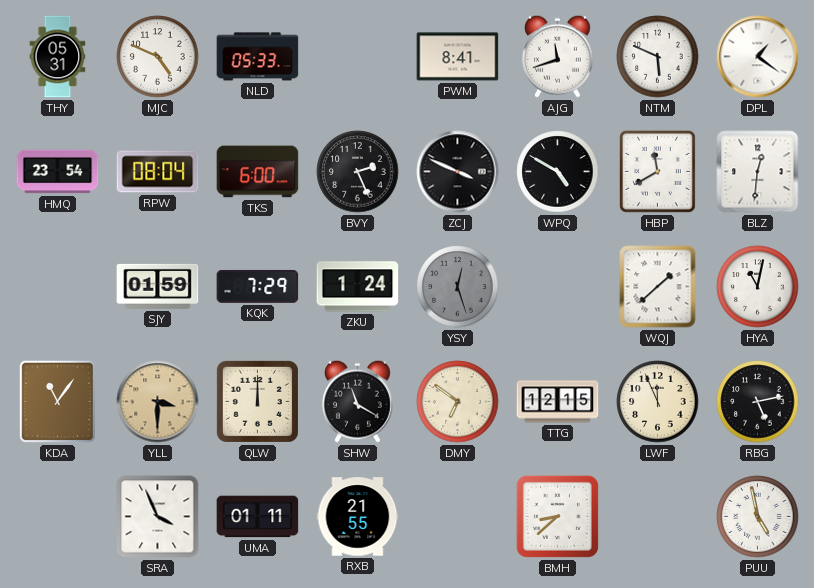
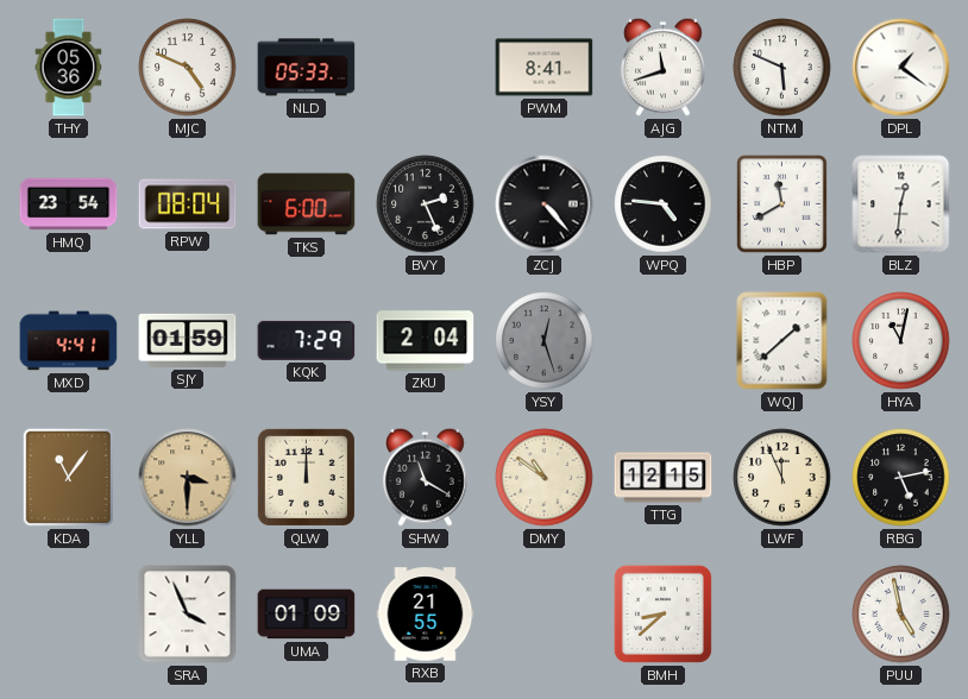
THY: 05:31 -> 05:36
ZCJ: 3:49 -> 4:23
WPQ: 4:50 -> 4:46
MXD: none -> 4:41
ZKU: 1:24 -> 2:04
DMY: 6:51 -> 10:51
UMA: 01:11 -> 01:09
